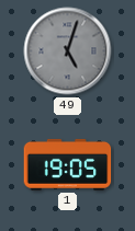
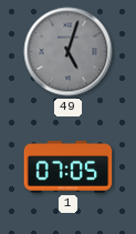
1: 19:05 -> 07:05
